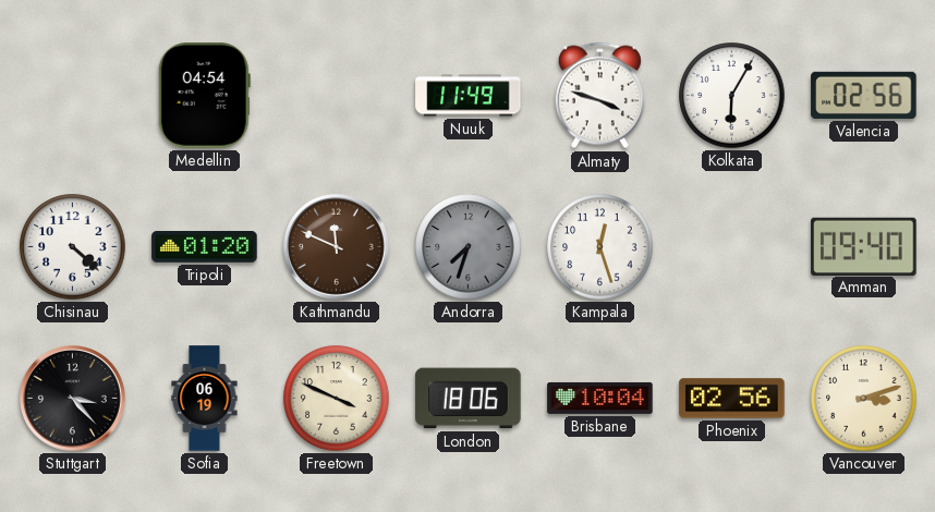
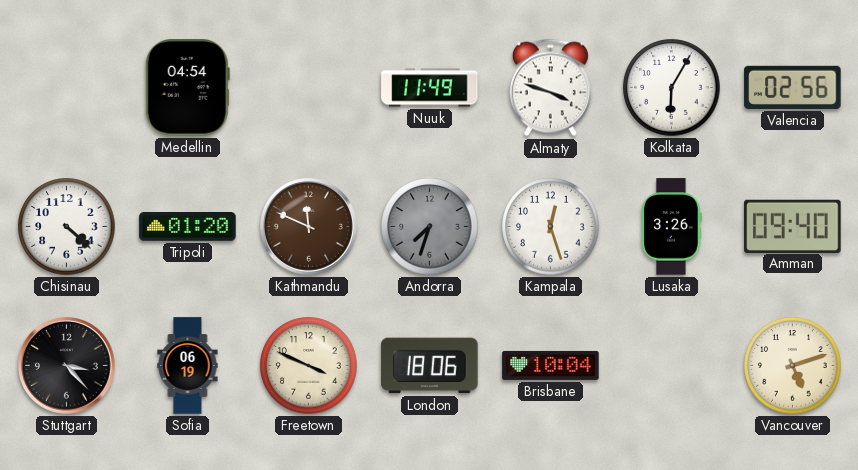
Lusaka: none -> 3:26
Phoenix: 02:56 -> none
Vancouver: 3:12 -> 5:12
